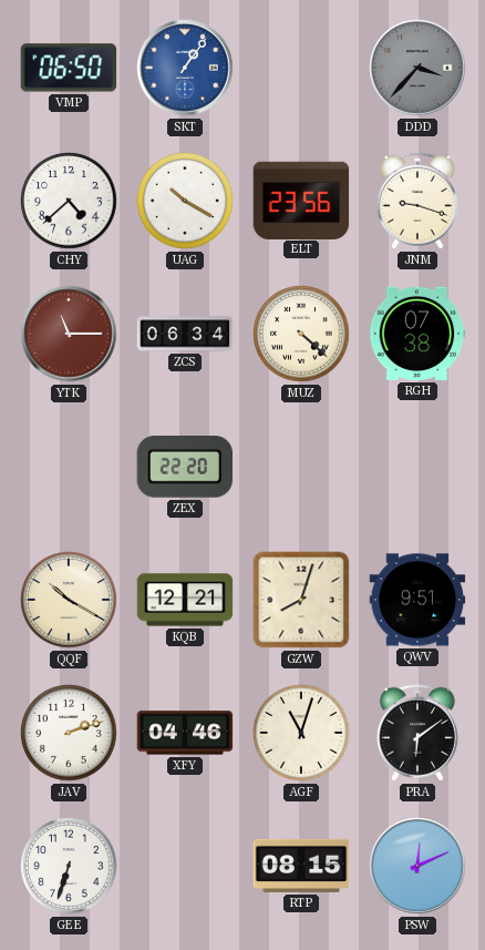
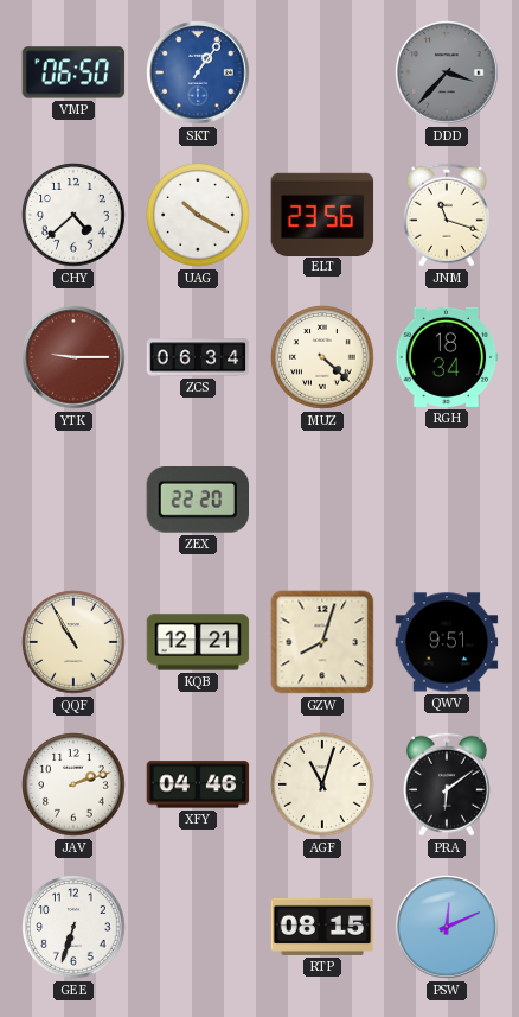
JNM: 9:18 -> 11:18
YTK: 11:15 -> 9:15
RGH: 07:38 -> 18:34
QQF: 10:20 -> 10:55
